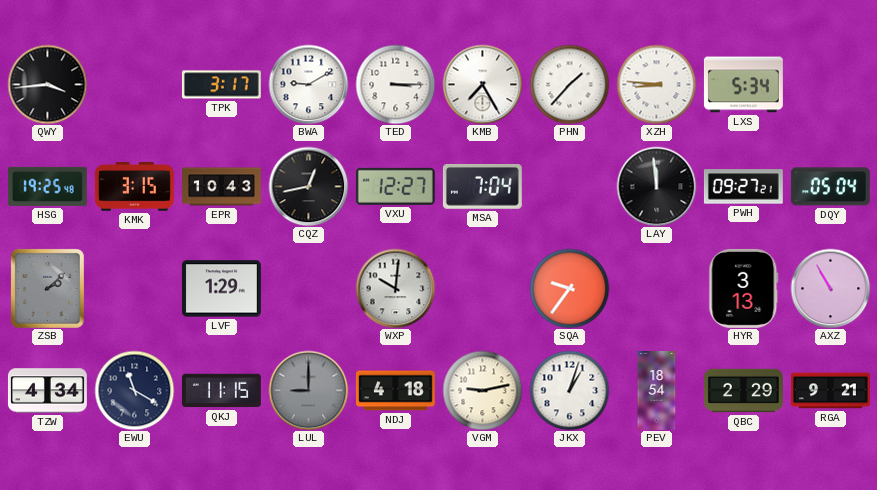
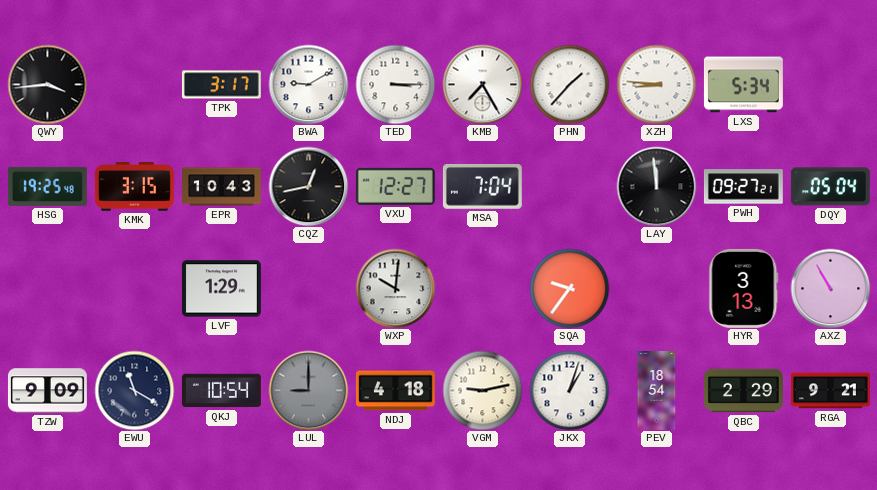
ZSB: 2:08 -> none
TZW: 4:34 -> 9:09
QKJ: 11:15 -> 10:54
